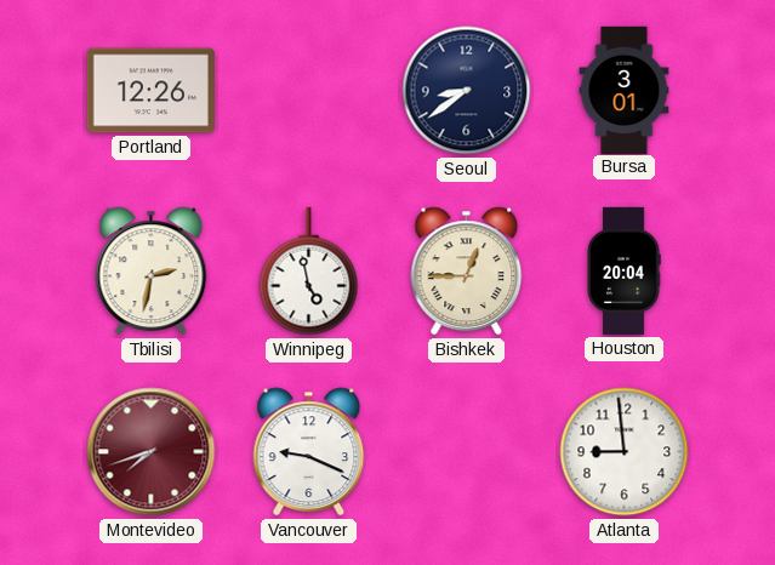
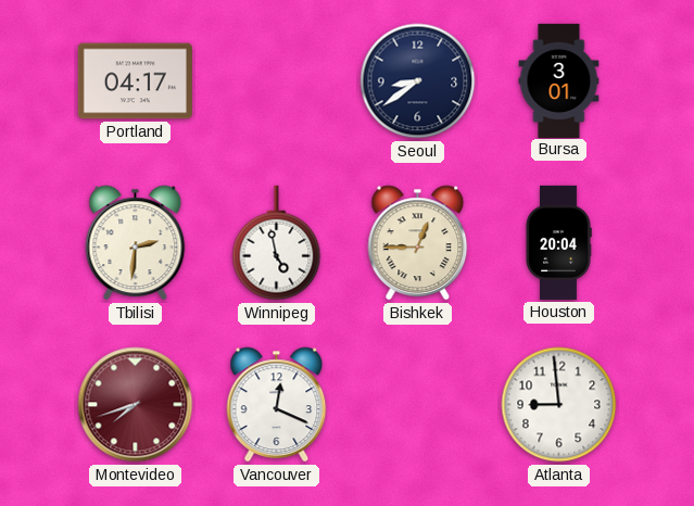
Portland: 12:26 -> 04:17
Tbilisi: 2:32 -> 2:31
Vancouver: 9:19 -> 12:19
